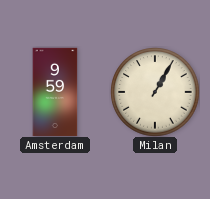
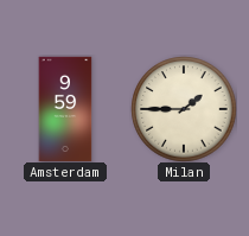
Milan: 1:05 -> 1:45
